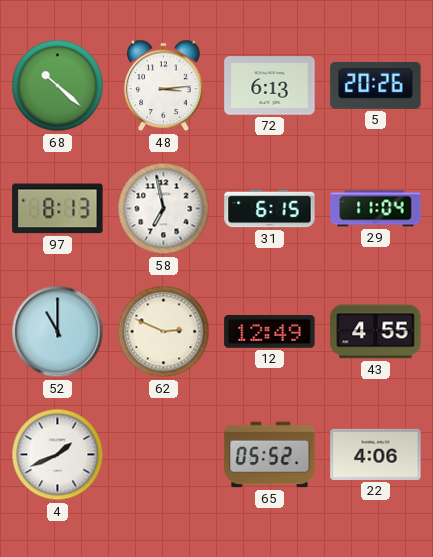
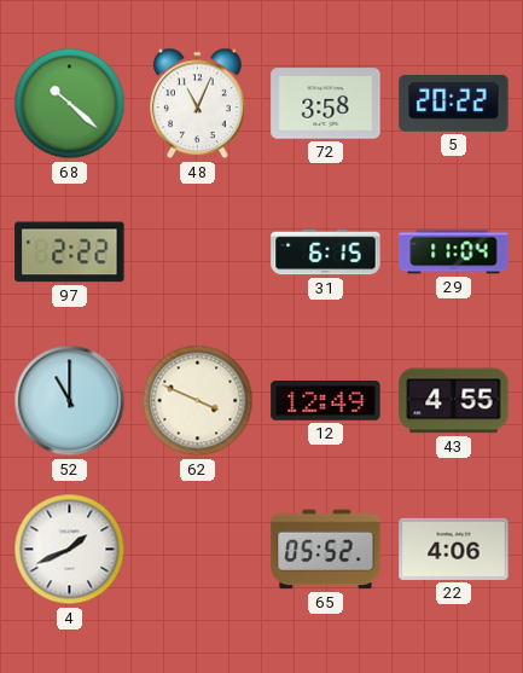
48: 3:14 -> 11:04
72: 6:13 -> 3:58
5: 20:26 -> 20:22
97: 8:13 -> 2:22
58: 6:58 -> none
62: 2:49 -> 3:49
